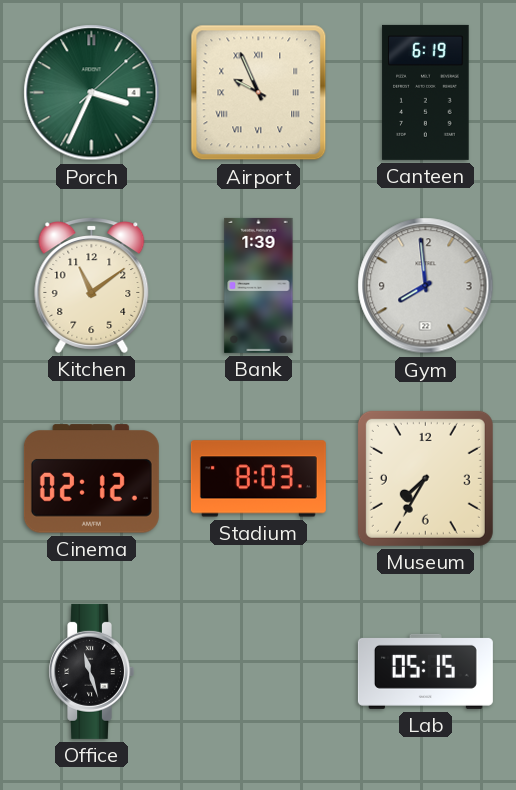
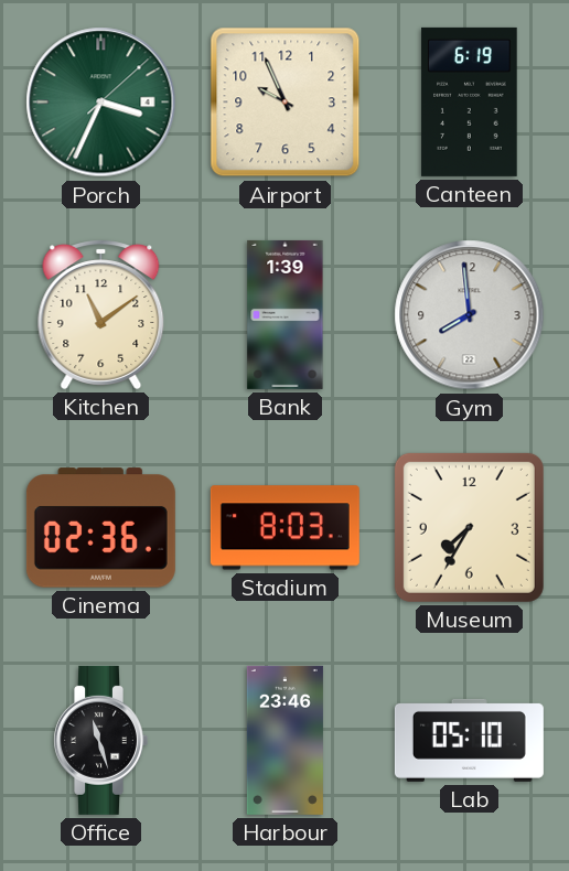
Airport numerals: Roman -> Arabic
Cinema: 02:12 -> 02:36
Harbour: none -> 23:46
Lab: 05:15 -> 05:10
